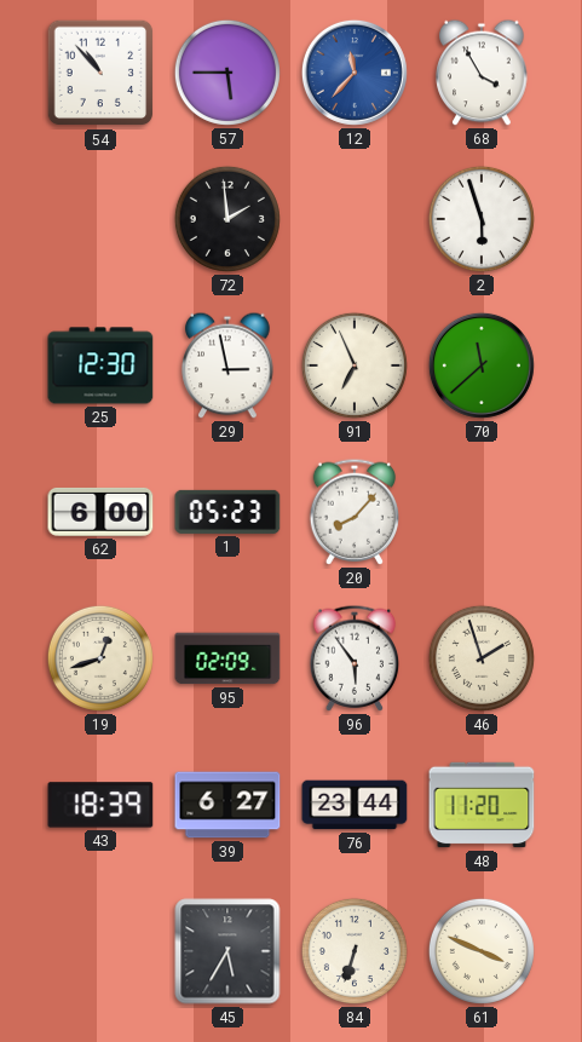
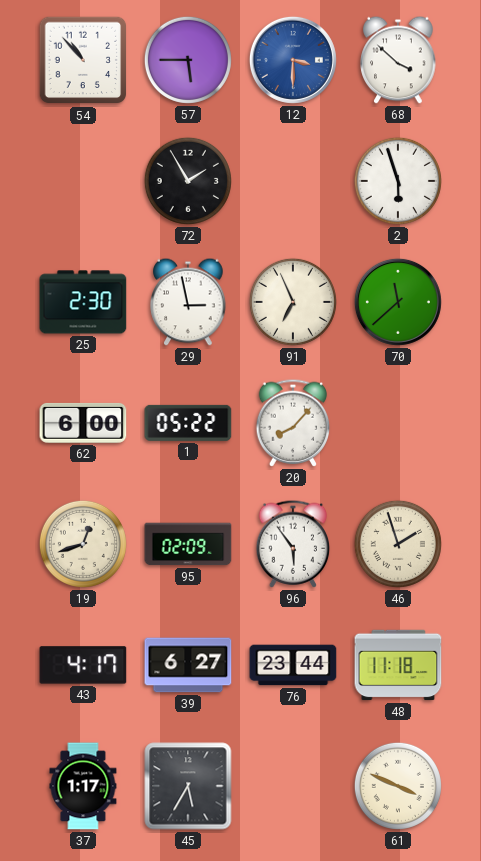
12: 11:37 -> 3:30
68: 3:55 -> 3:52
72: 1:59 -> 1:55
25: 12:30 -> 2:30
1: 05:23 -> 05:22
43: 18:39 -> 4:17
48: 11:20 -> 11:18
37: none -> 1:17
84: 6:33 -> none
